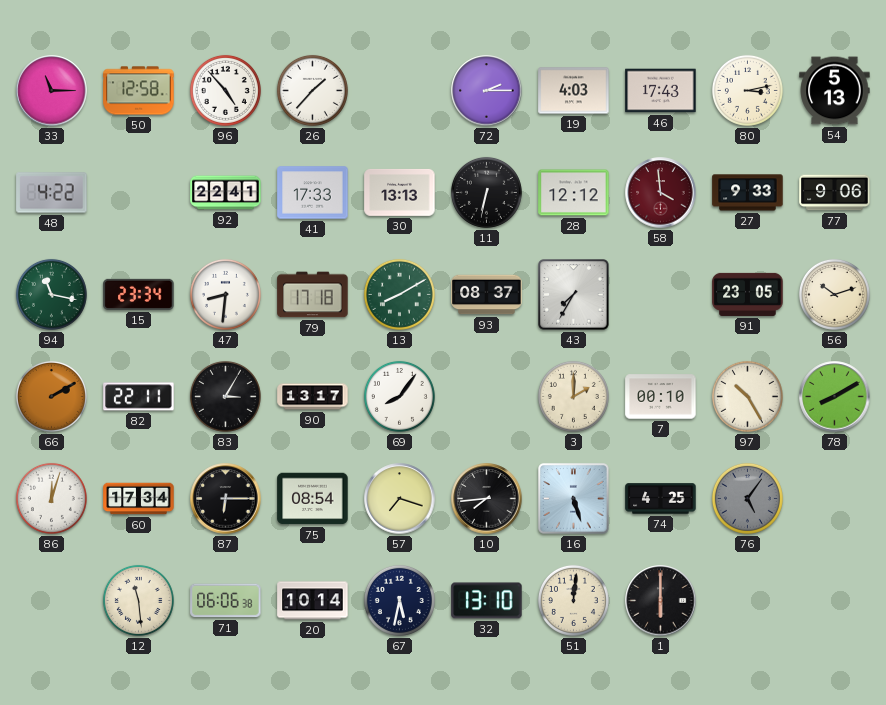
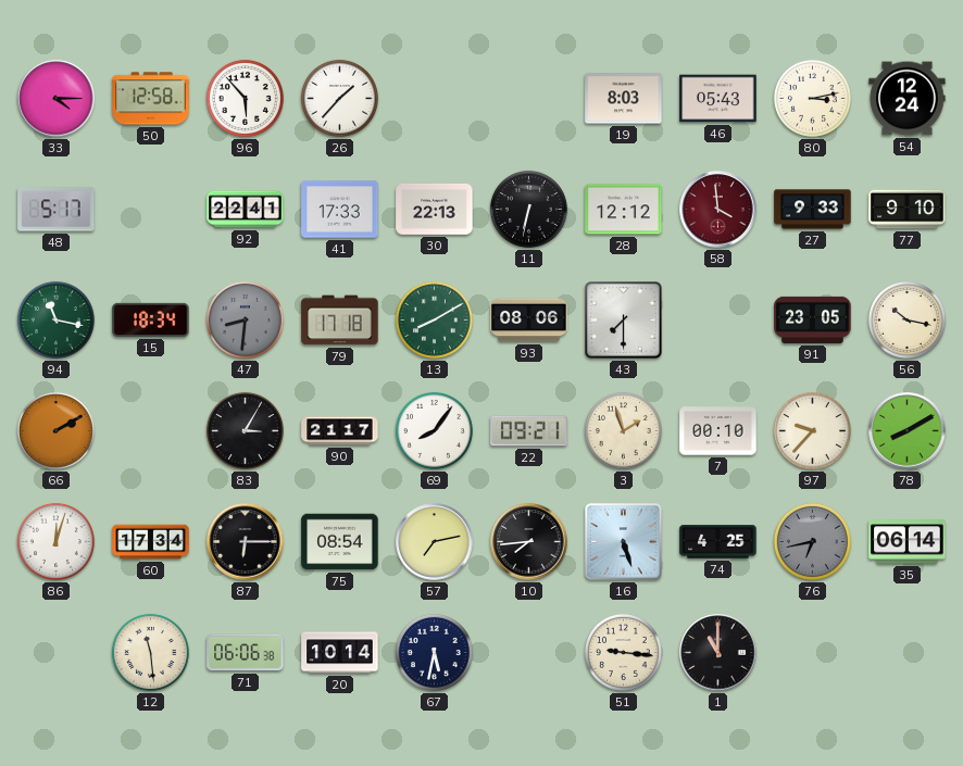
33: 11:15 -> 4:15
96: 4:53 -> 5:53
72: 2:15 -> none
19: 4:03 -> 8:03
46: 17:43 -> 05:43
54: 5:13 -> 12:24
48: 4:22 -> 5:17
30: 13:13 -> 22:13
77: 9:06 -> 9:10
15: 23:34 -> 18:34
47 dial: white -> grey
93: 08:37 -> 08:06
43: 7:35 -> 7:30
56: 10:12 -> 10:17
82: 22:11 -> none
90: 13:17 -> 21:17
22: none -> 09:21
3: 2:00 -> 1:57
97: 10:25 -> 9:37
57: 7:18 -> 7:13
76: 5:06 -> 6:43
35: none -> 06:14
32: 13:10 -> none
51: 12:01 -> 9:16
1: 6:00 -> 11:00
